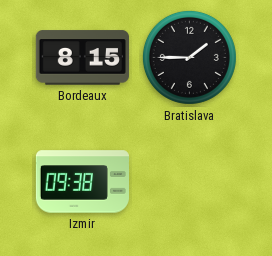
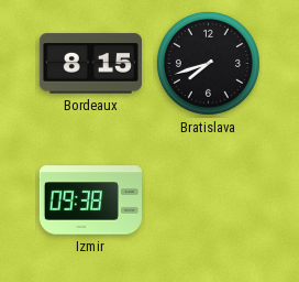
Bratislava: 1:45 -> 7:42
